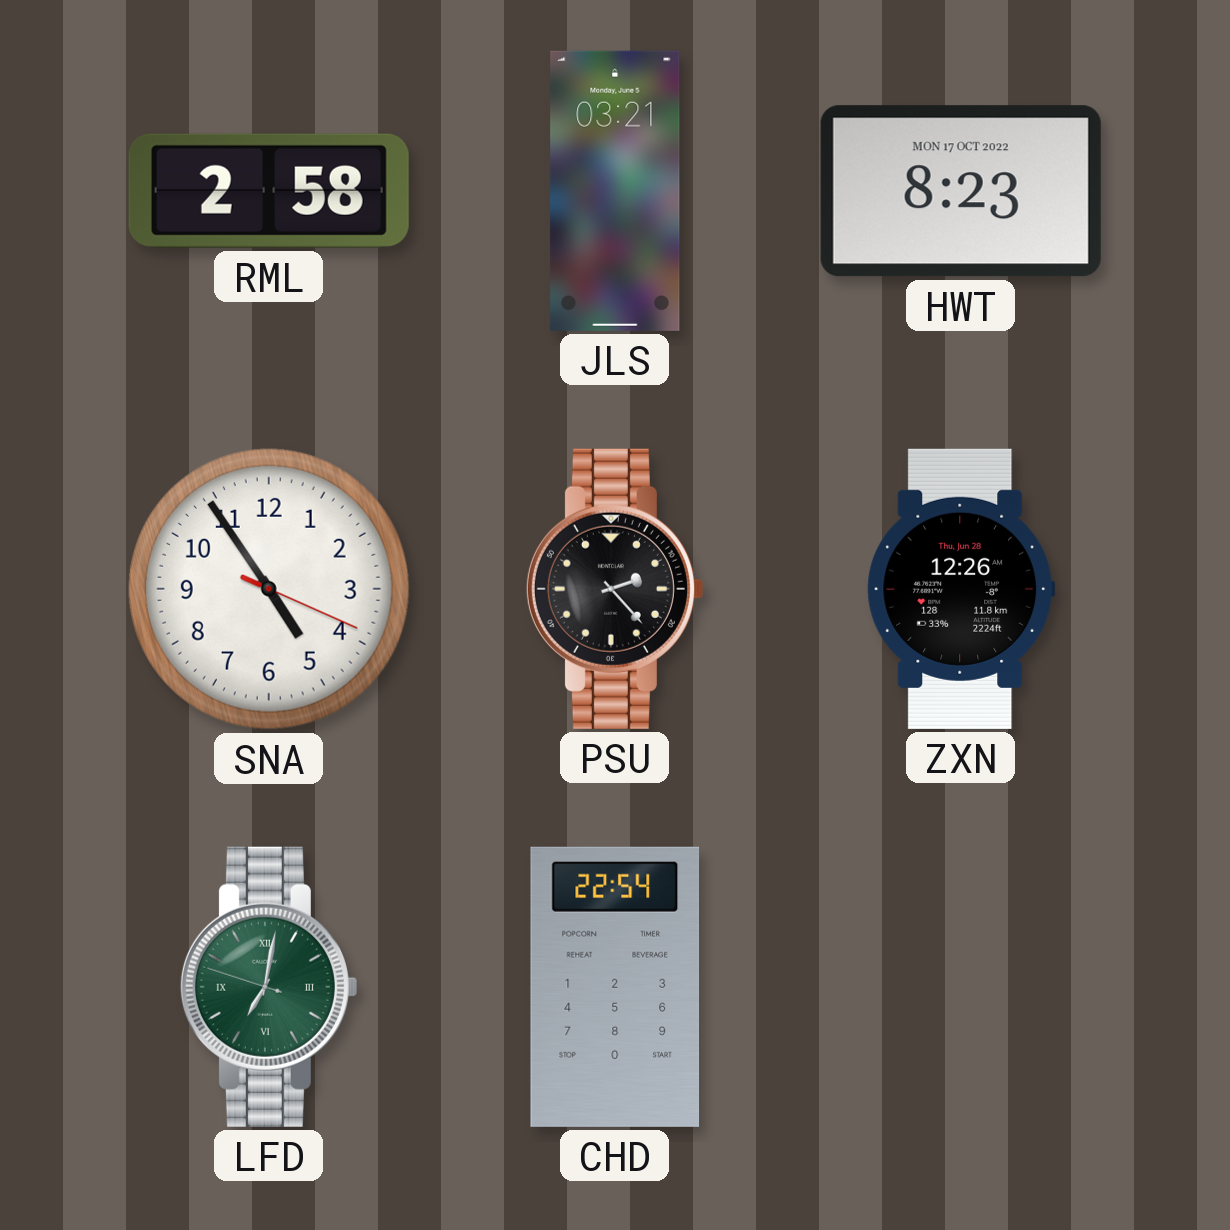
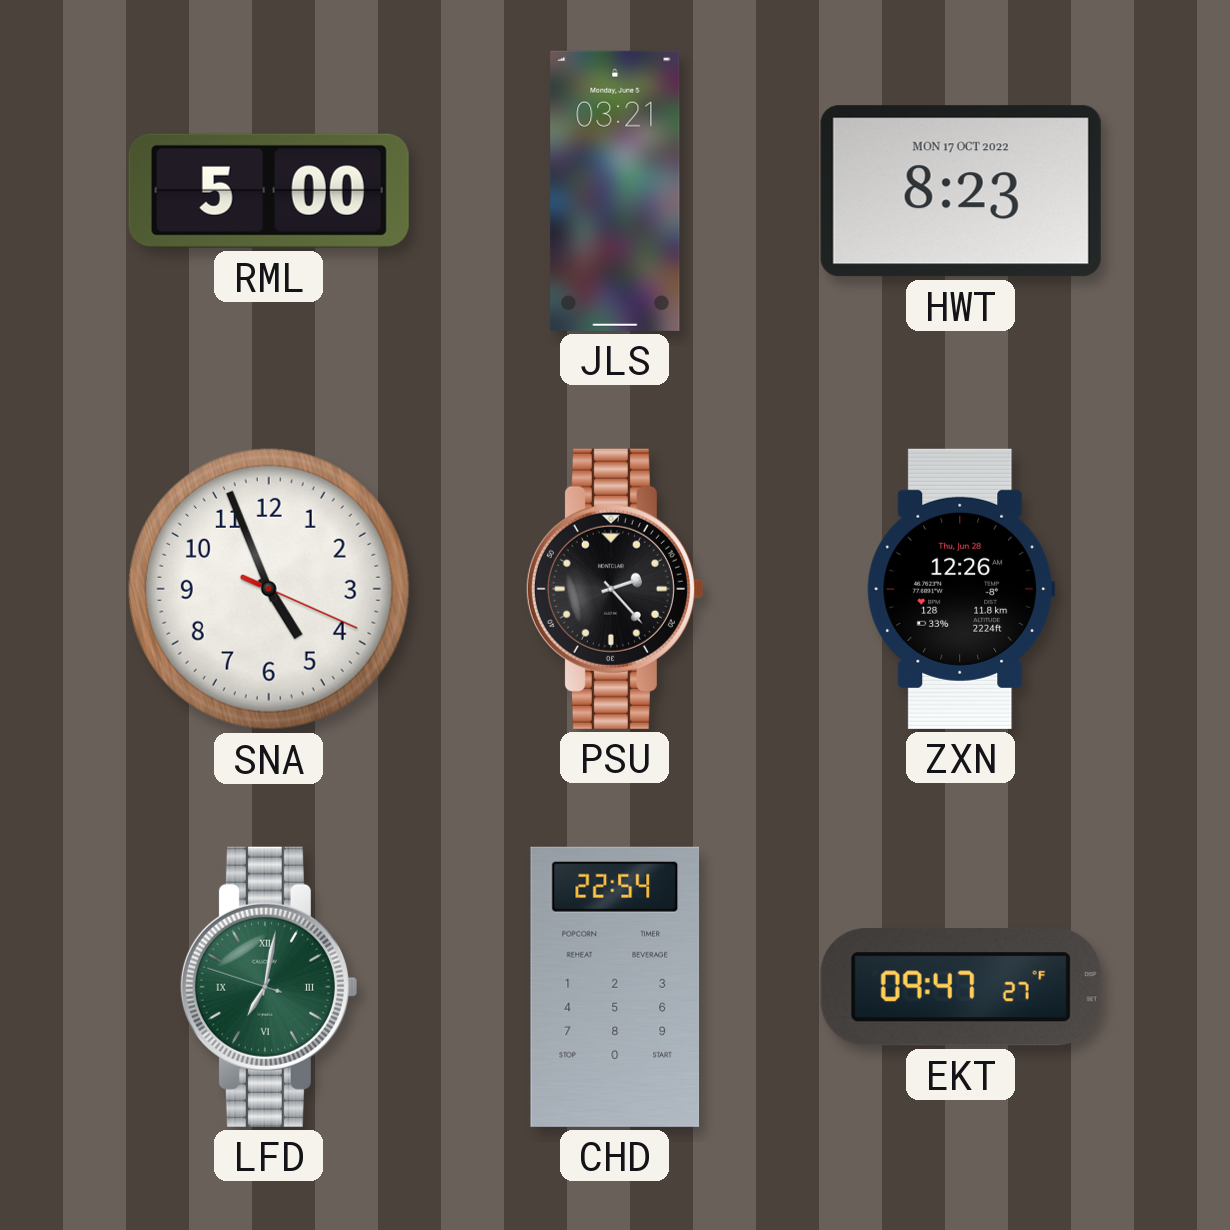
RML: 2:58 -> 5:00
SNA: 4:54 -> 4:56
EKT: none -> 09:47
